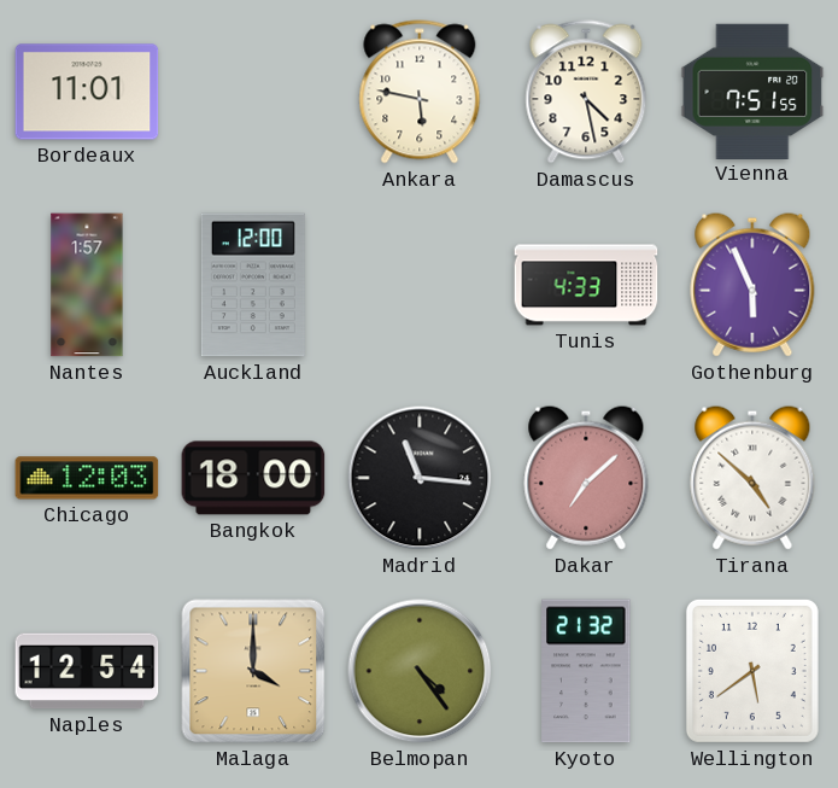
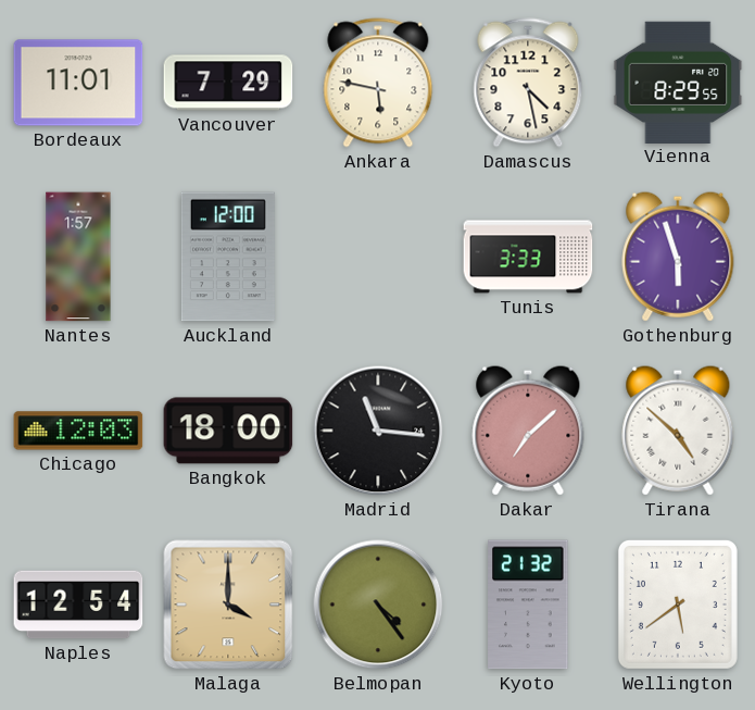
Vancouver: none -> 7:29
Vienna: 7:51 -> 8:29
Tunis: 4:33 -> 3:33
Gothenburg: 5:56 -> 5:57
